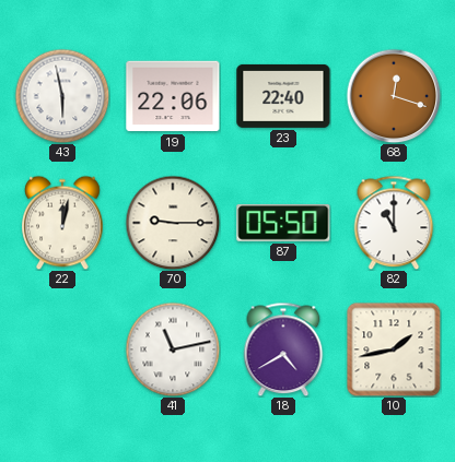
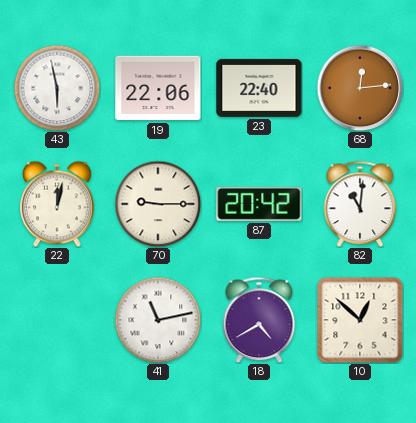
68: 12:18 -> 12:14
87: 05:50 -> 20:42
82: 11:00 -> 11:01
10: 1:43 -> 12:52
